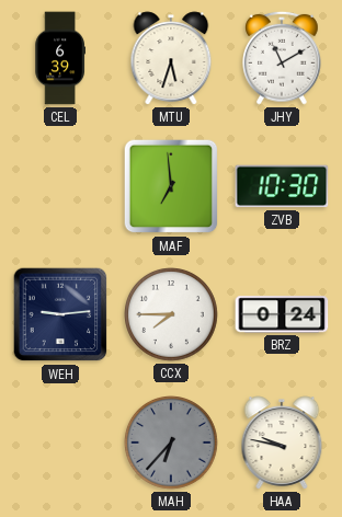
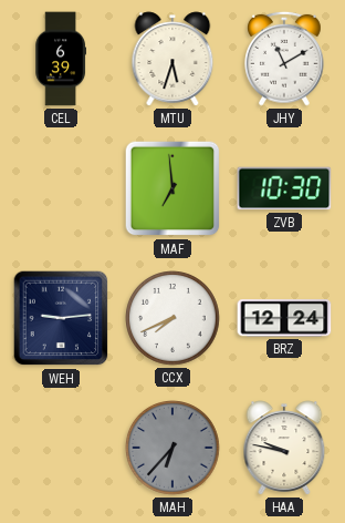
CCX: 7:45 -> 7:41
BRZ: 0:24 -> 12:24
